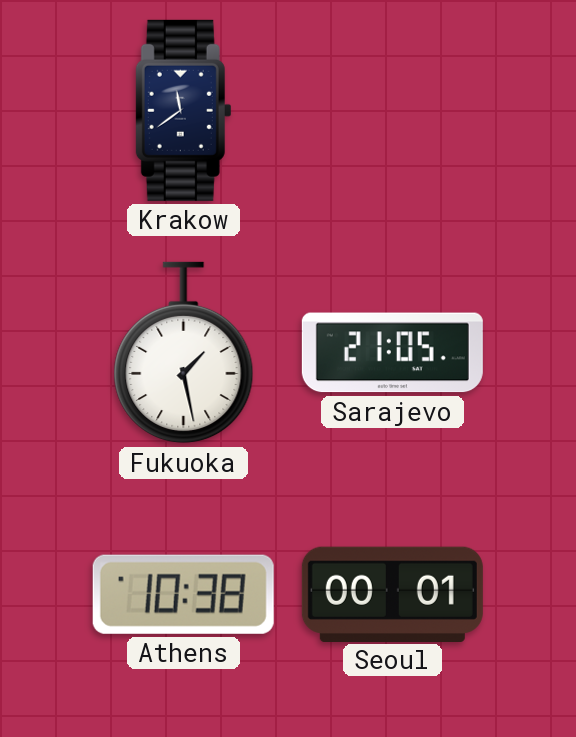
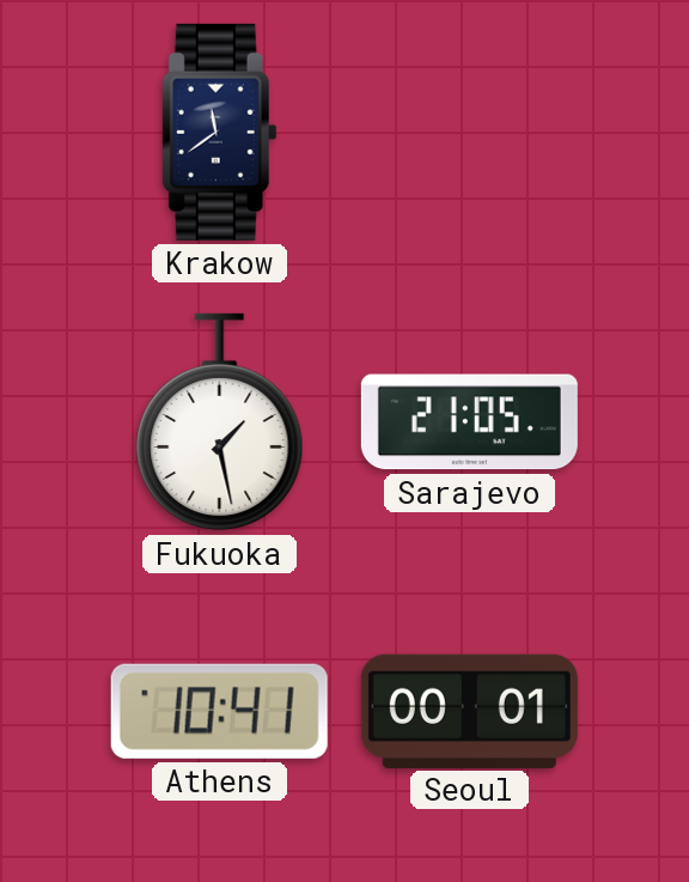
Athens: 10:38 -> 10:41
